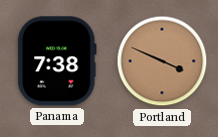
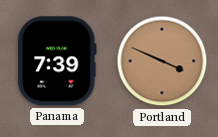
Panama: 7:38 -> 7:39
